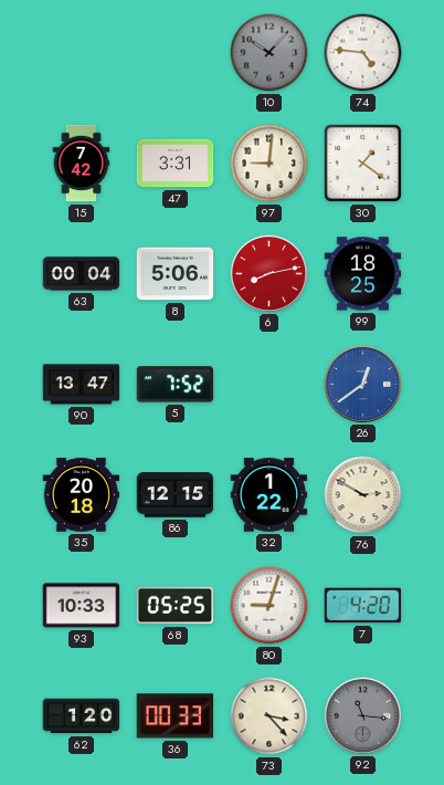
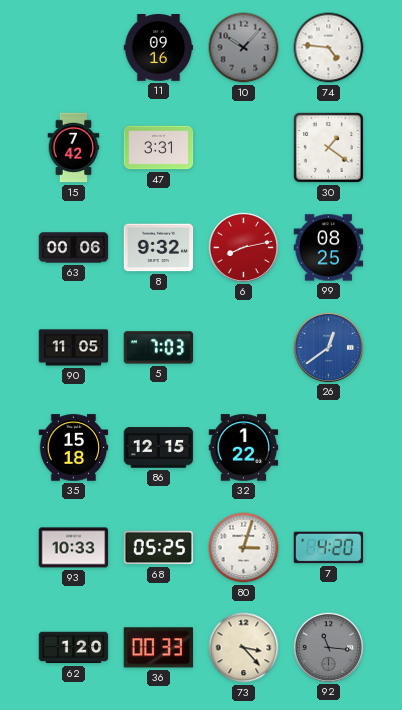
11: none -> 09:16
97: 9:01 -> none
63: 00:04 -> 00:06
8: 5:06 -> 9:32
99: 18:25 -> 08:25
90: 13:47 -> 11:05
5: 7:52 -> 7:03
35: 20:18 -> 15:18
76: 2:50 -> none
80: 9:03 -> 3:03
